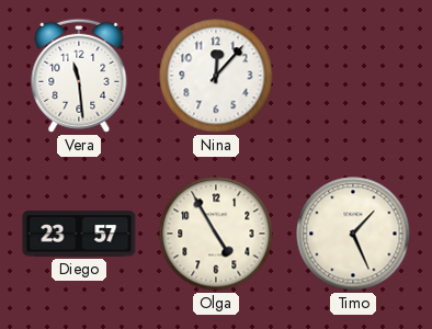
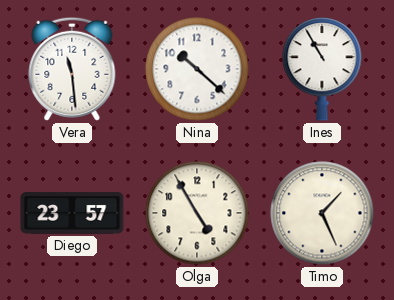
Nina: 12:07 -> 10:22
Ines: none -> 10:55
